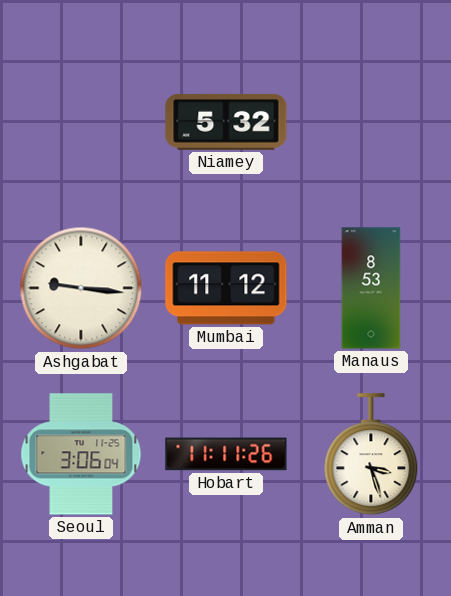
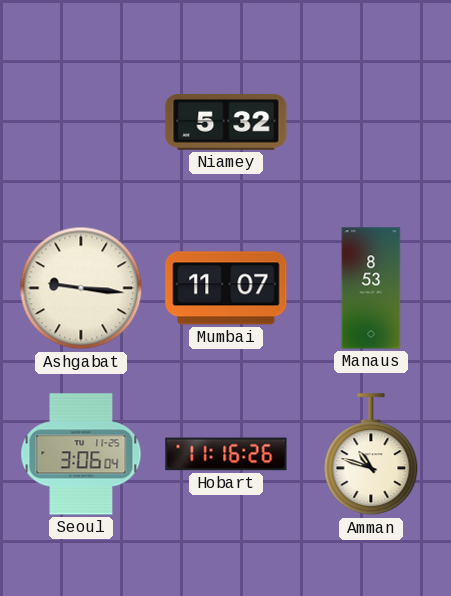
Mumbai: 11:12 -> 11:07
Hobart: 11:11 -> 11:16
Amman: 3:27 -> 10:48
